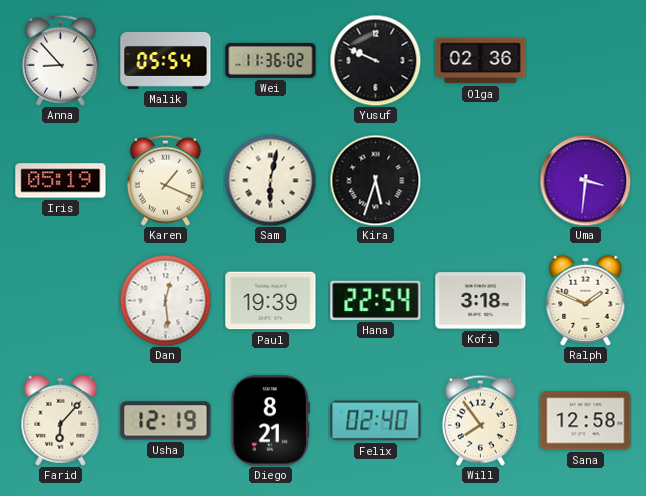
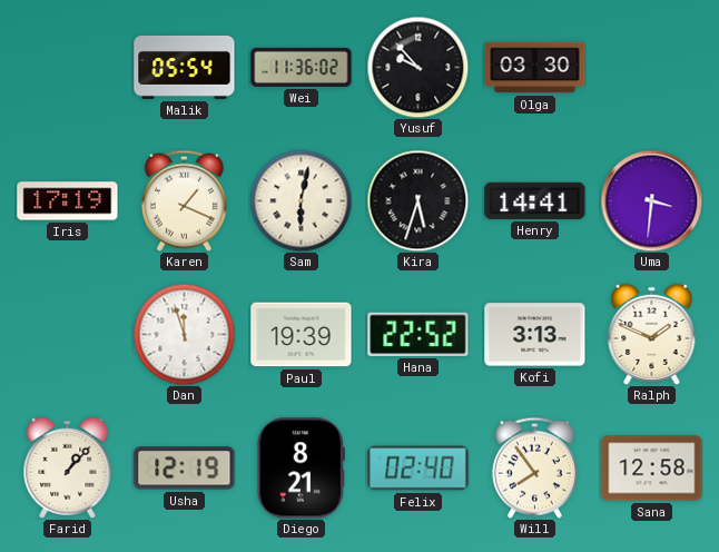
Anna: 8:53 -> none
Yusuf: 9:49 -> 9:53
Olga: 02:36 -> 03:30
Iris: 05:19 -> 17:19
Henry: none -> 14:41
Dan: 12:29 -> 11:57
Hana: 22:54 -> 22:52
Kofi: 3:18 -> 3:13
Farid: 6:07 -> 1:07
